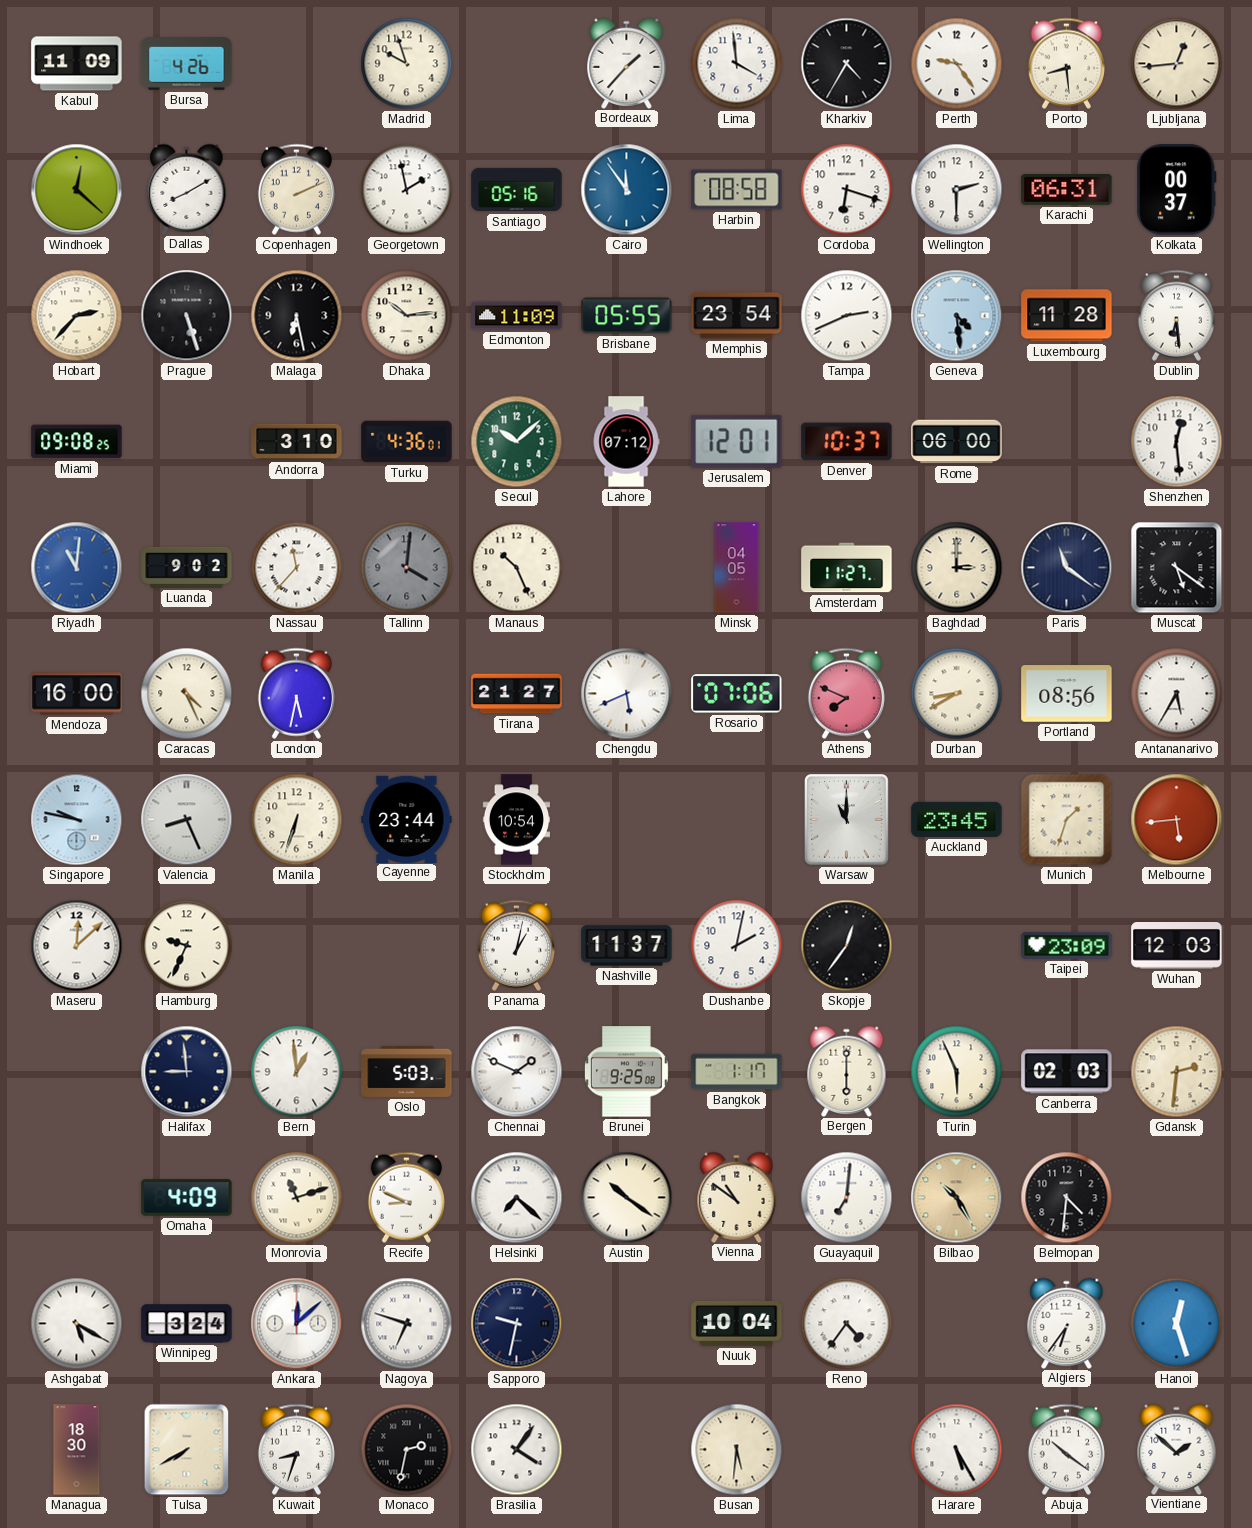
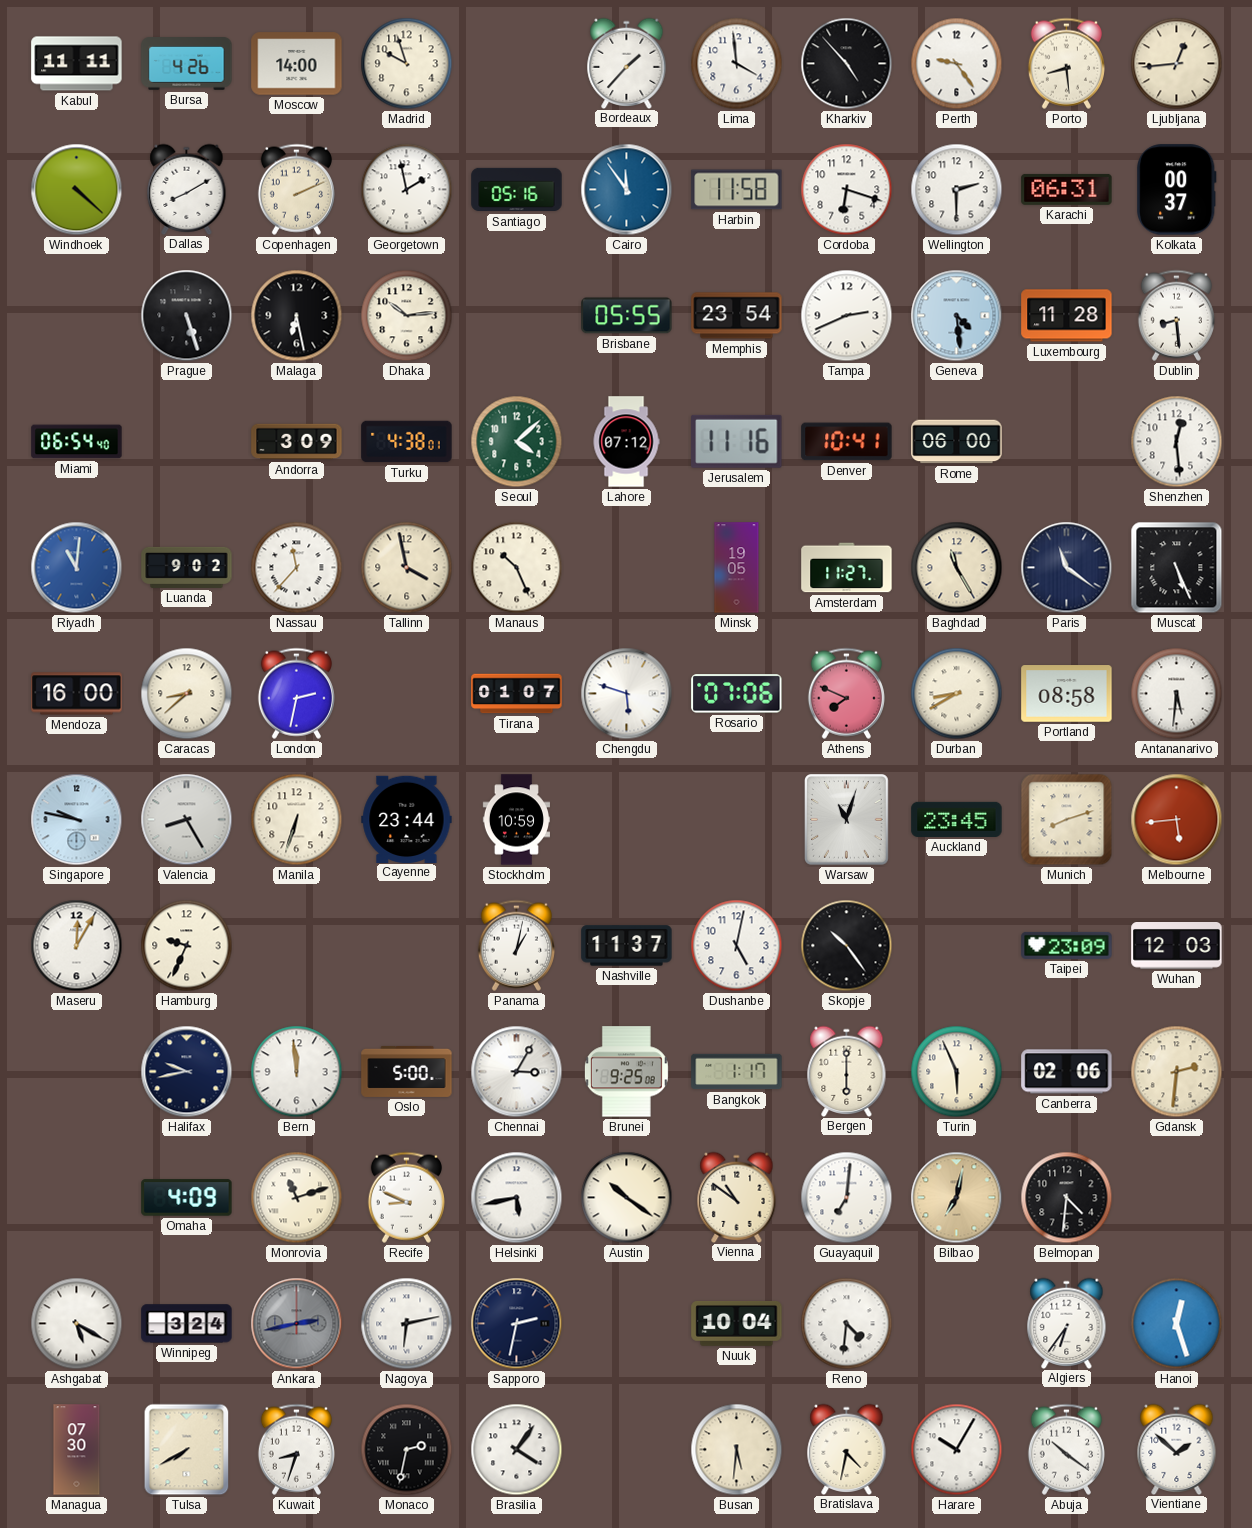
Kabul: 11:09 -> 11:11
Moscow: none -> 14:00
Kharkiv: 4:35 -> 4:53
Windhoek: 12:22 -> 4:22
Harbin: 08:58 -> 11:58
Hobart: 2:37 -> none
Edmonton: 11:09 -> none
Dublin: 6:29 -> 8:29
Miami: 09:08 -> 06:54
Andorra: 3:10 -> 3:09
Turku: 4:36 -> 4:38
Seoul: 10:08 -> 4:08
Jerusalem: 12:01 -> 11:16
Denver: 10:37 -> 10:41
Tallinn: 4:01 -> 3:58
Tallinn dial: grey -> cream
Minsk: 04:05 -> 19:05
Baghdad: 3:00 -> 11:25
Muscat: 5:21 -> 5:26
Caracas: 4:26 -> 8:38
London: 5:32 -> 2:32
Tirana: 21:27 -> 01:07
Chengdu: 5:41 -> 5:48
Portland: 08:56 -> 08:58
Antananarivo: 5:35 -> 5:31
Valencia: 8:26 -> 8:25
Stockholm: 10:54 -> 10:59
Warsaw: 11:00 -> 11:03
Munich: 1:33 -> 8:12
Maseru: 12:08 -> 12:05
Dushanbe: 2:02 -> 5:02
Skopje: 12:36 -> 10:24
Halifax: 8:59 -> 9:43
Bern: 12:59 -> 11:59
Oslo: 5:03 -> 5:00
Chennai: 1:49 -> 3:05
Canberra: 02:03 -> 02:06
Helsinki: 7:22 -> 5:43
Bilbao: 10:25 -> 7:02
Ankara: 12:08 -> 2:43
Ankara dial: white -> grey
Nagoya: 6:48 -> 6:13
Sapporo: 9:32 -> 2:32
Reno: 4:36 -> 4:31
Managua: 18:30 -> 07:30
Bratislava: none -> 4:32
Harare: 5:25 -> 10:05
